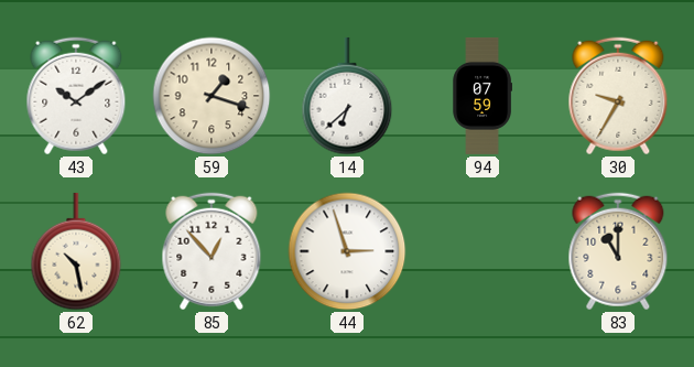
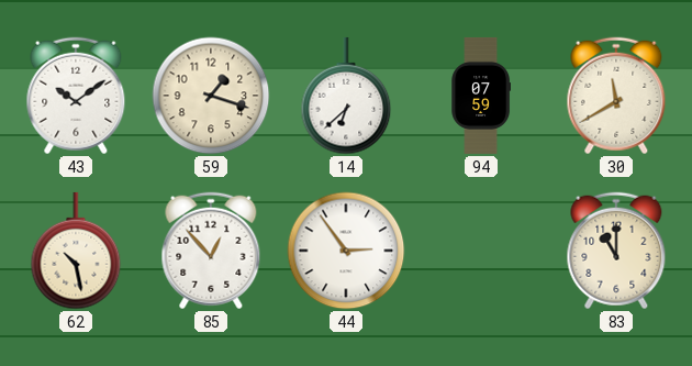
30: 9:35 -> 11:40
44: 2:57 -> 2:54
